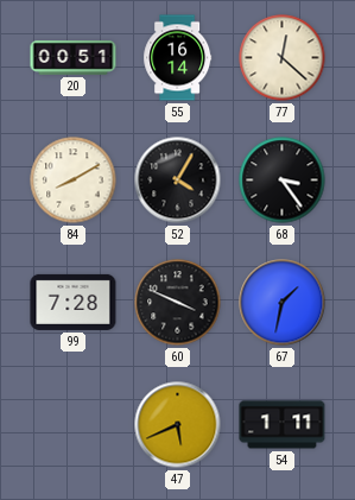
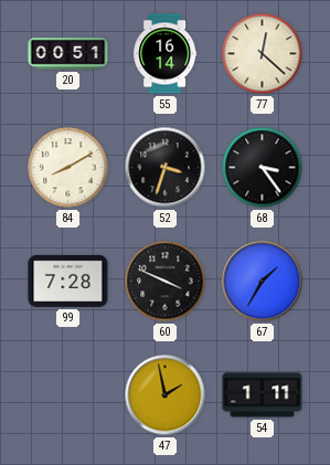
52: 4:05 -> 3:33
67: 1:32 -> 1:35
47: 5:41 -> 1:58
